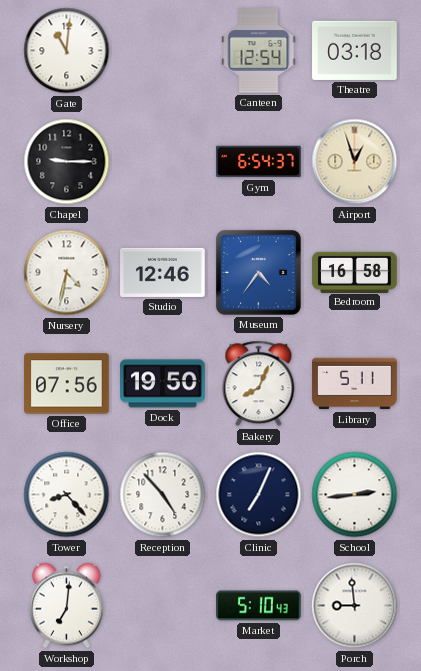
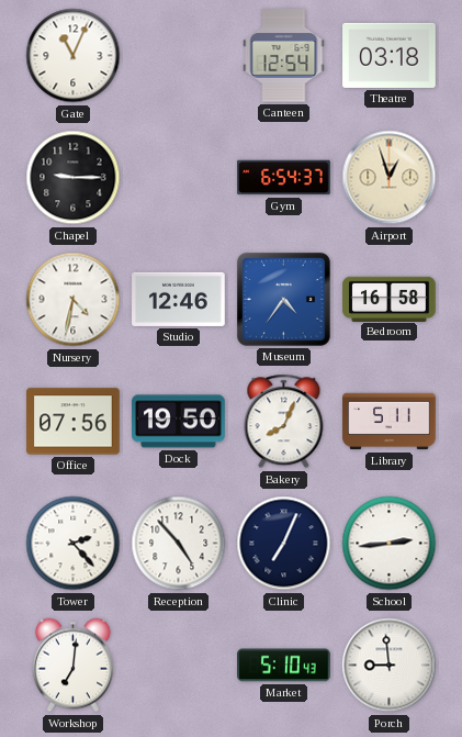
Gate: 11:01 -> 11:04
Tower: 8:23 -> 2:23
